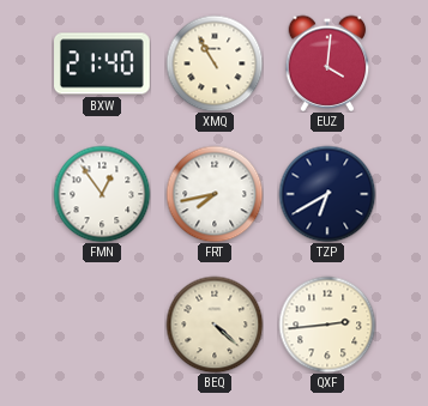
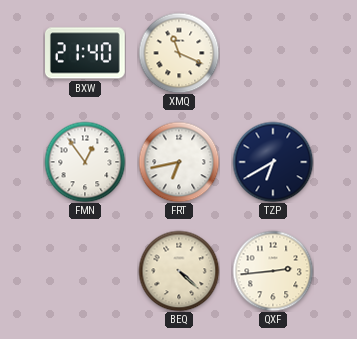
XMQ: 10:55 -> 11:19
EUZ: 4:01 -> none
FRT: 7:43 -> 6:43
